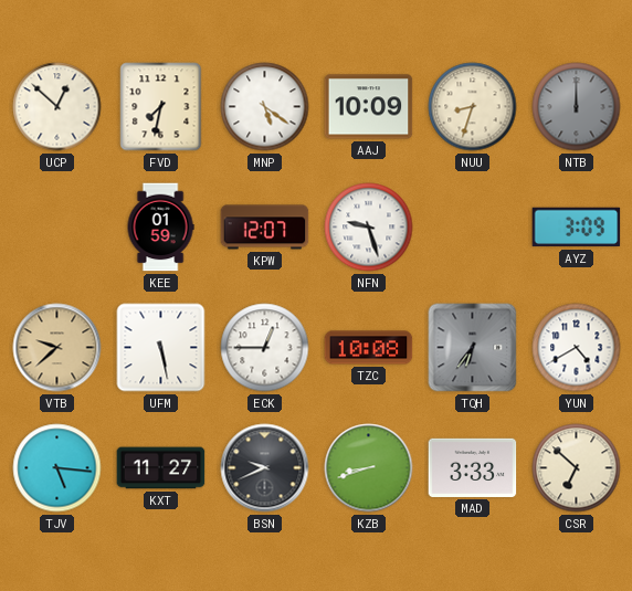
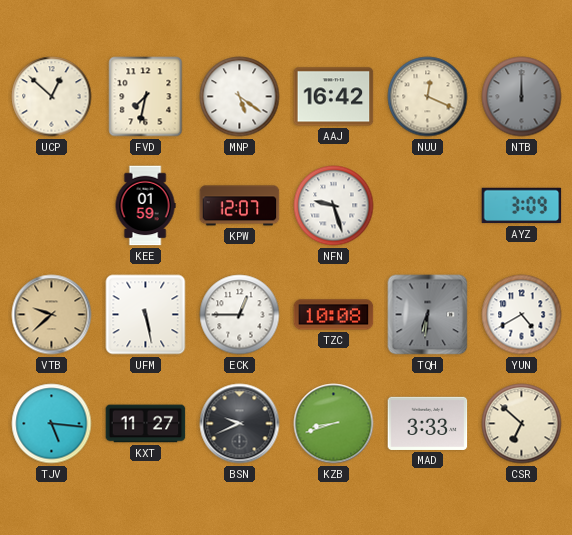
AAJ: 10:09 -> 16:42
NUU: 8:33 -> 12:19
TQH: 6:36 -> 6:31
